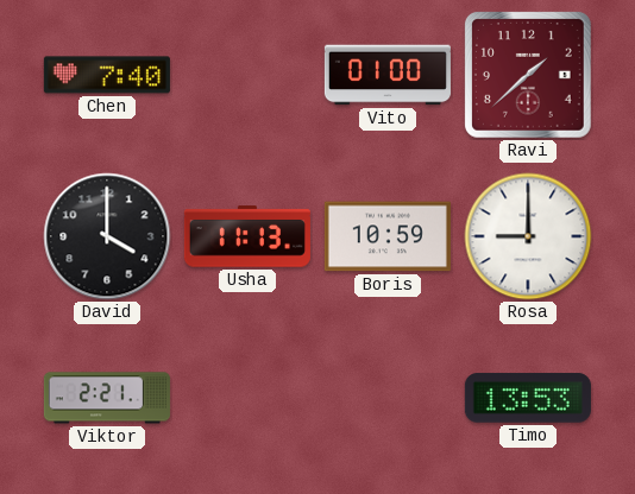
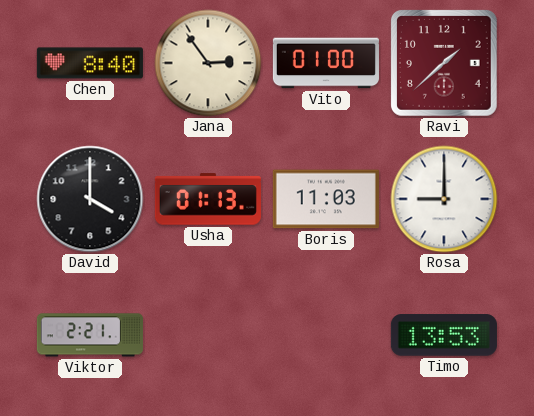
Chen: 7:40 -> 8:40
Jana: none -> 2:54
Usha: 11:13 -> 01:13
Boris: 10:59 -> 11:03
